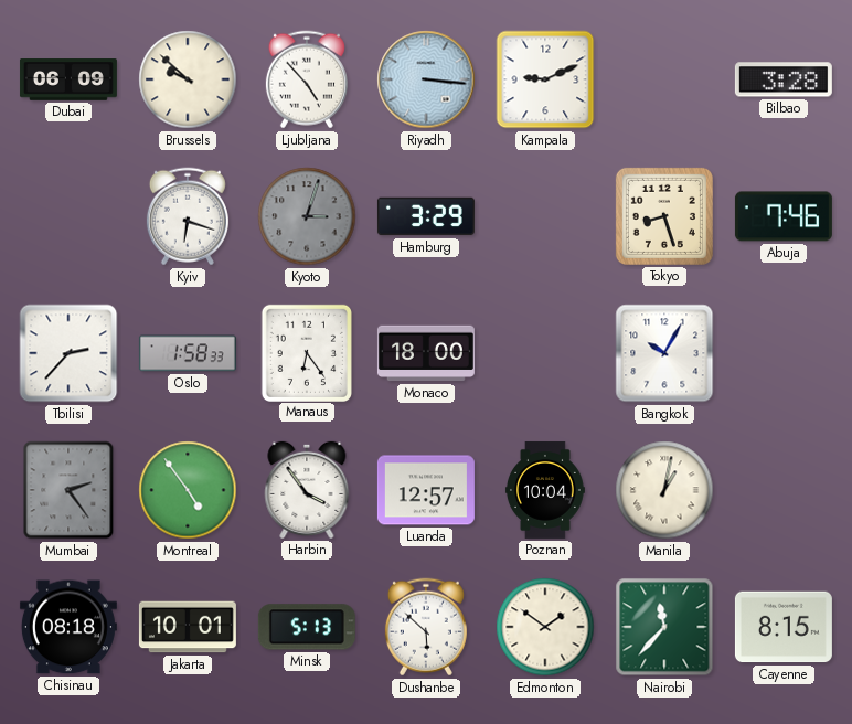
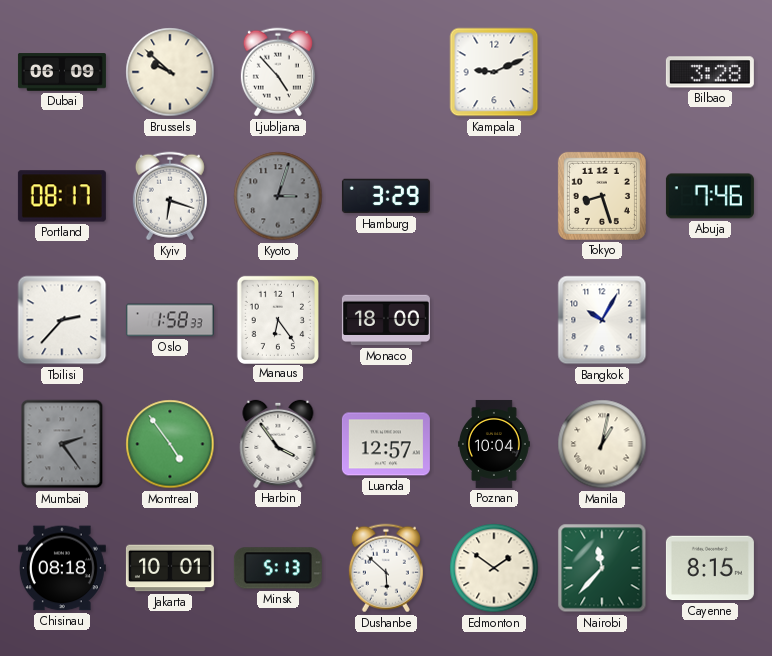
Riyadh: 3:16 -> none
Portland: none -> 08:17
